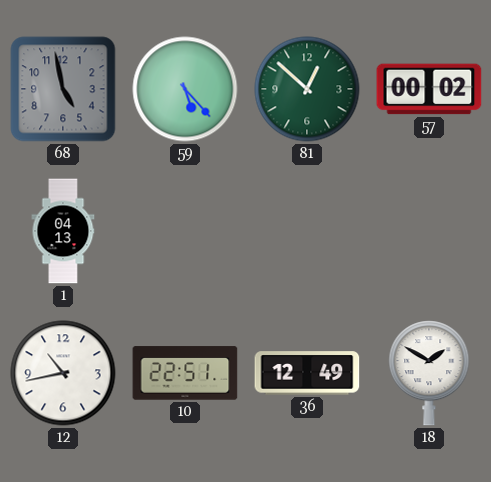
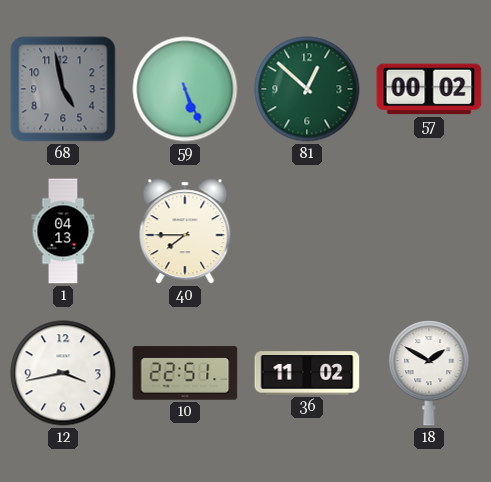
59: 5:23 -> 5:26
40: none -> 7:45
12: 10:43 -> 3:43
36: 12:49 -> 11:02
